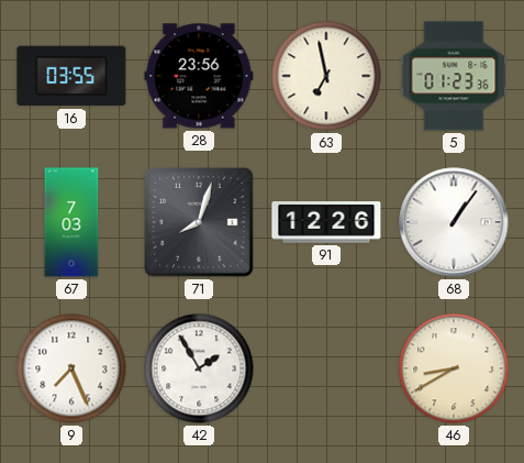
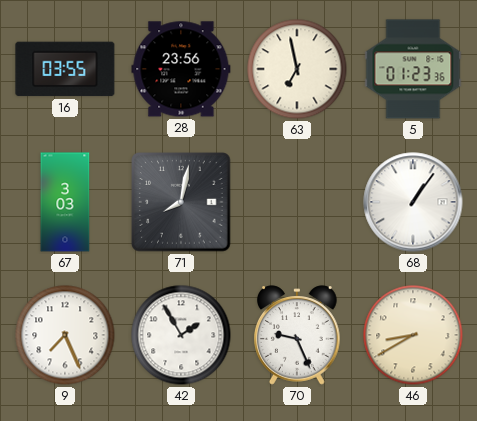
67: 7:03 -> 3:03
71: 8:03 -> 8:02
91: 12:26 -> none
70: none -> 9:26
